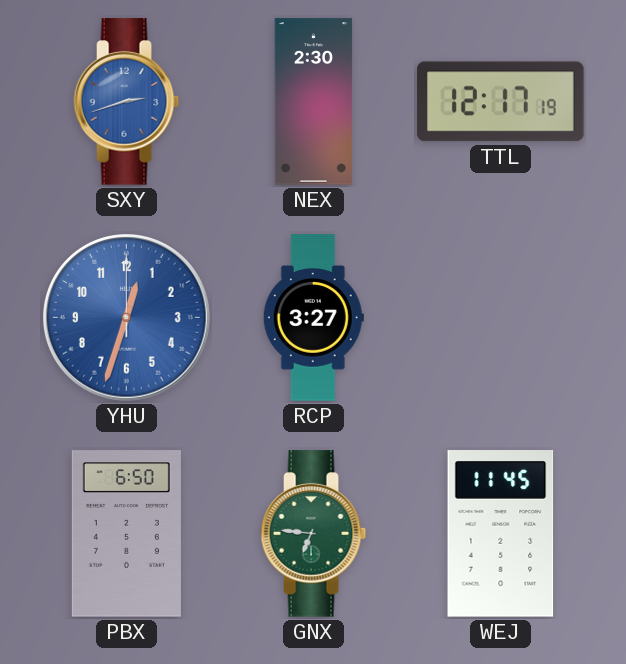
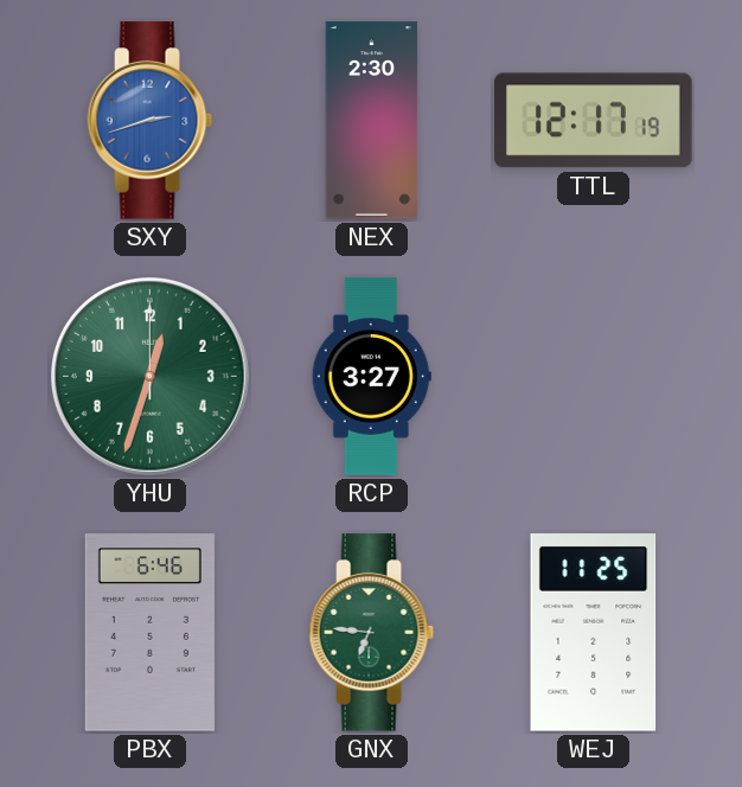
YHU dial: blue -> green
PBX: 6:50 -> 6:46
WEJ: 11:45 -> 11:25
